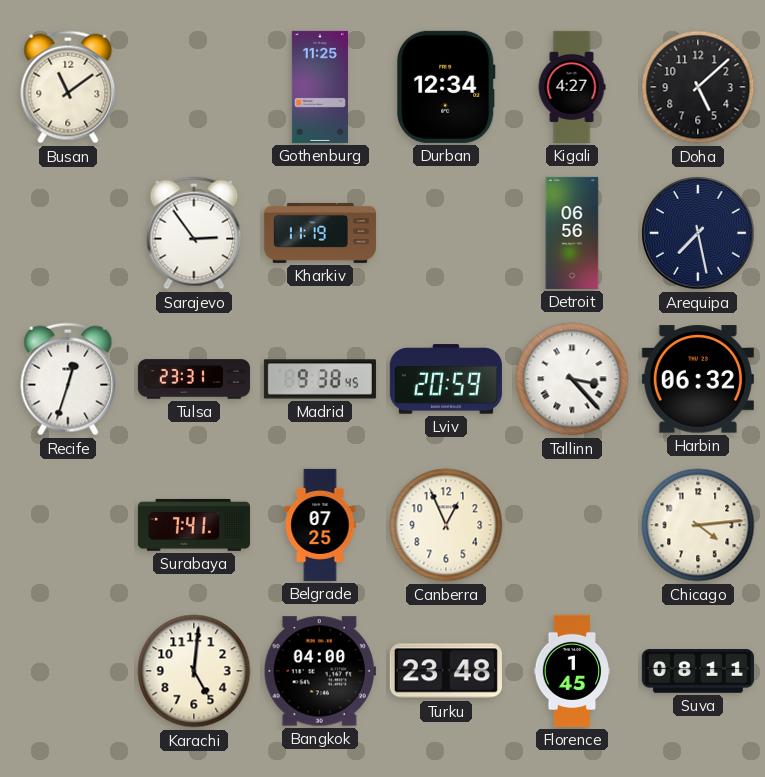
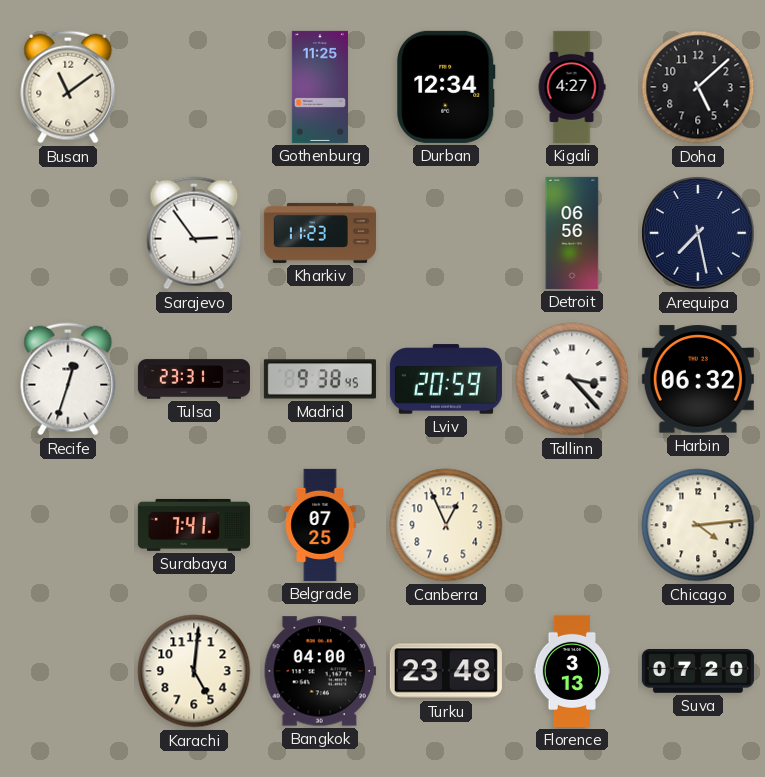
Kharkiv: 11:19 -> 11:23
Florence: 1:45 -> 3:13
Suva: 08:11 -> 07:20
